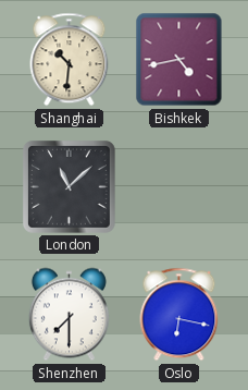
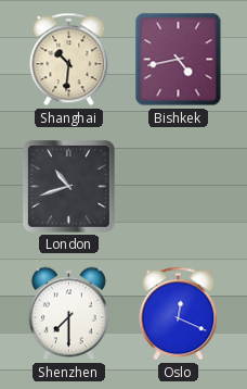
London: 11:08 -> 10:42
Oslo: 6:17 -> 12:19
